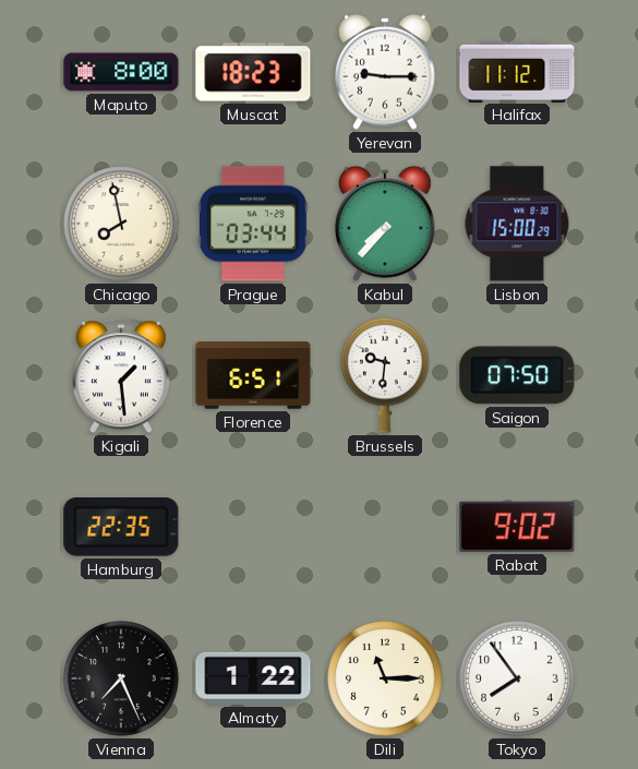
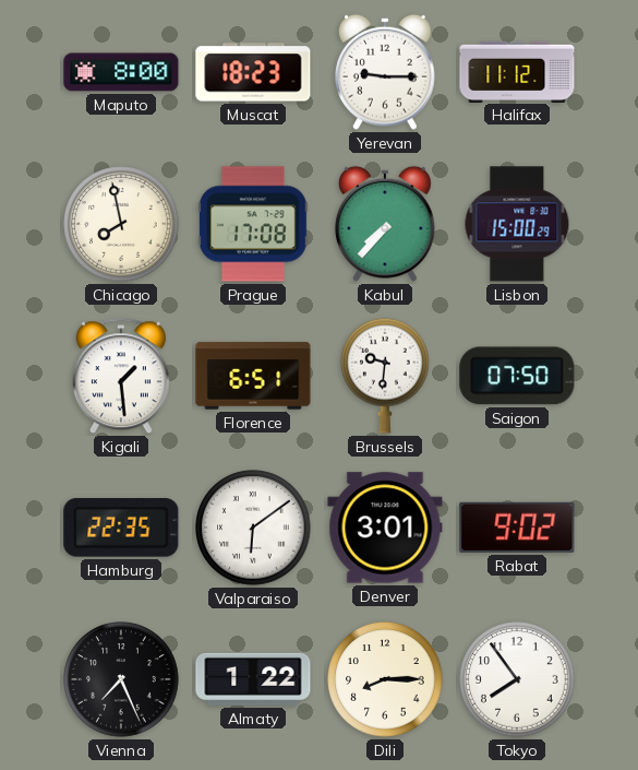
Prague: 03:44 -> 17:08
Valparaiso: none -> 6:09
Denver: none -> 3:01
Dili: 11:15 -> 8:15
